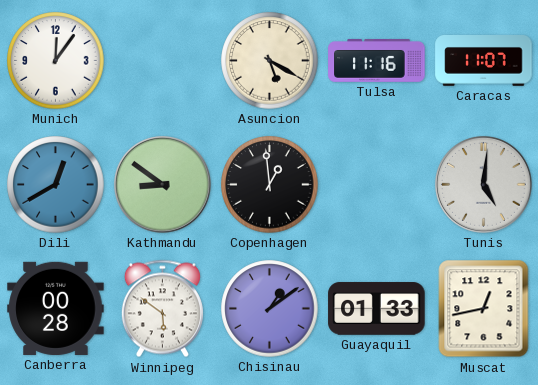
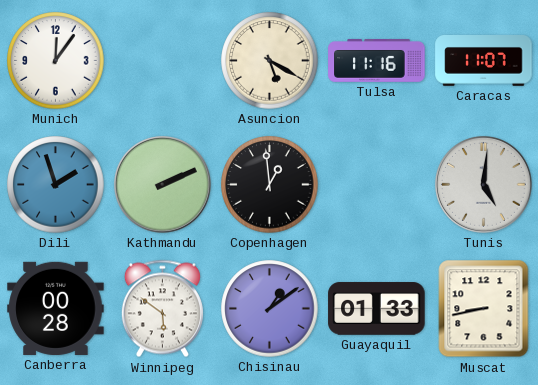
Dili: 12:40 -> 1:57
Kathmandu: 8:51 -> 2:11
Muscat: 12:43 -> 8:43
